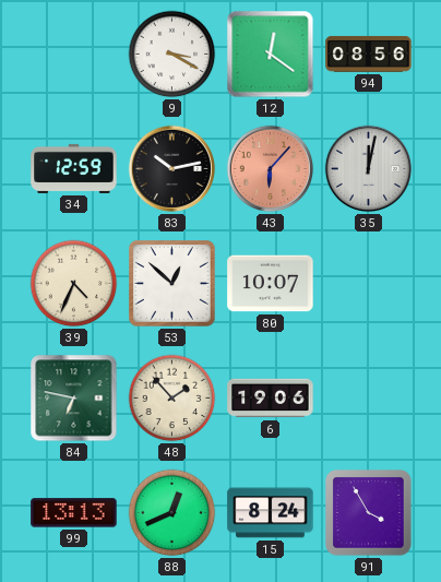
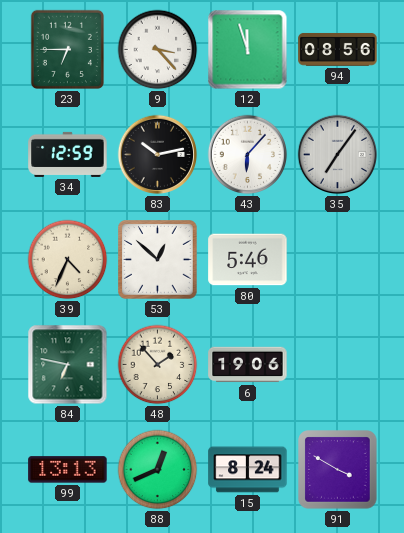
23: none -> 6:45
9: 3:20 -> 3:23
12: 12:21 -> 11:57
43 dial: salmon -> white
35: 12:02 -> 7:06
80: 10:07 -> 5:46
91: 3:55 -> 3:50
